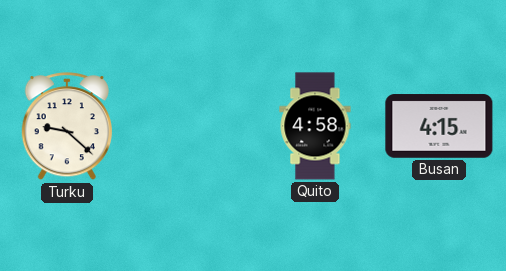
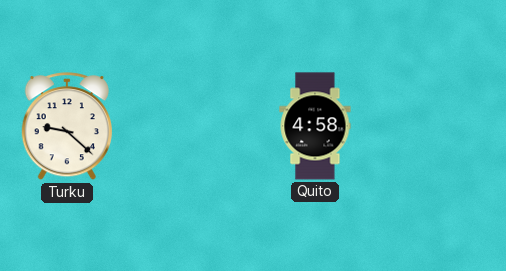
Busan: 4:15 -> none
